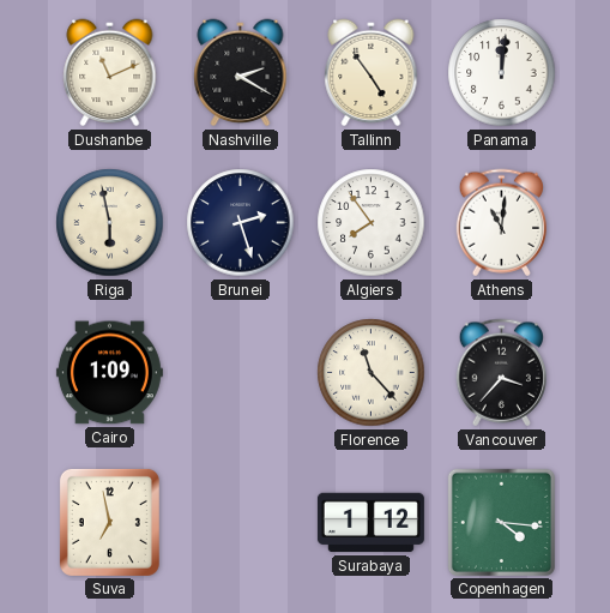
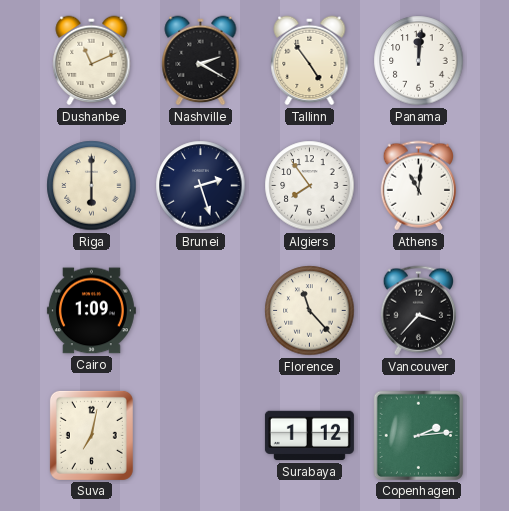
Riga: 5:58 -> 6:00
Suva: 6:58 -> 7:02
Copenhagen: 4:16 -> 2:14
